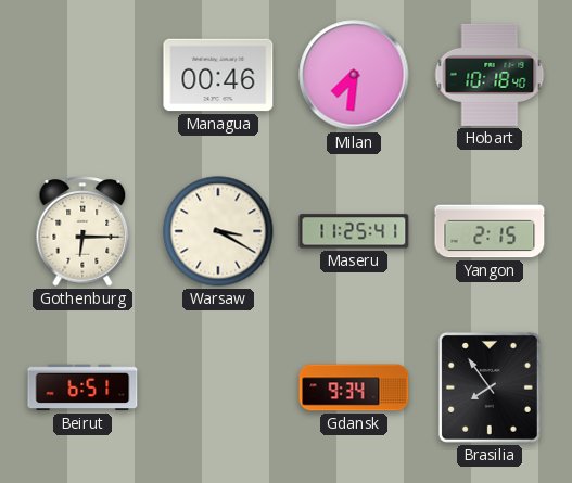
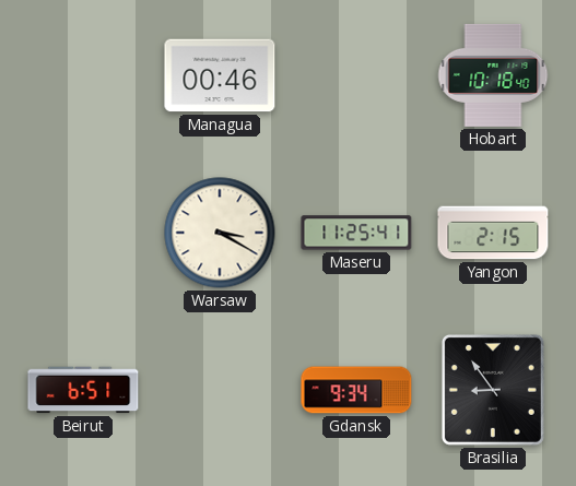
Milan: 7:31 -> none
Gothenburg: 6:15 -> none
Brasilia: 7:54 -> 8:54
